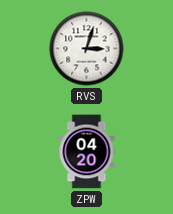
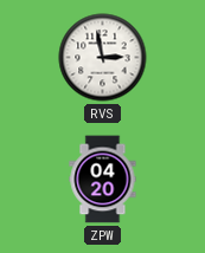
RVS: 3:03 -> 2:58
